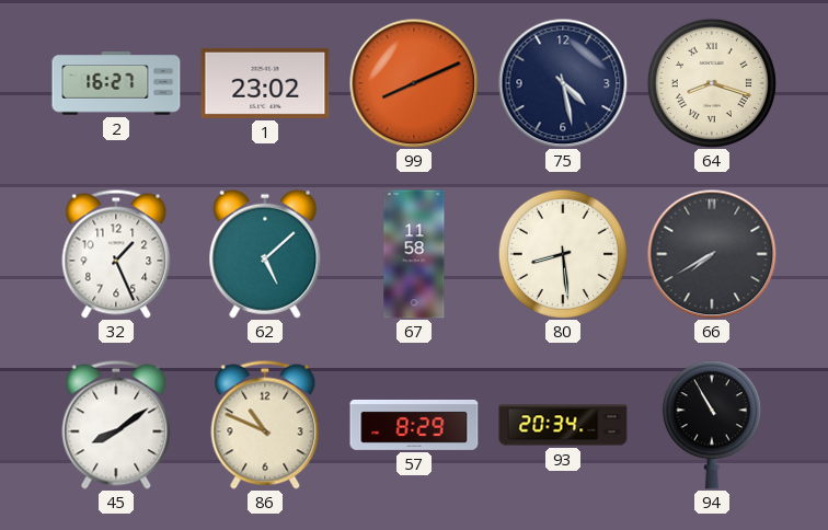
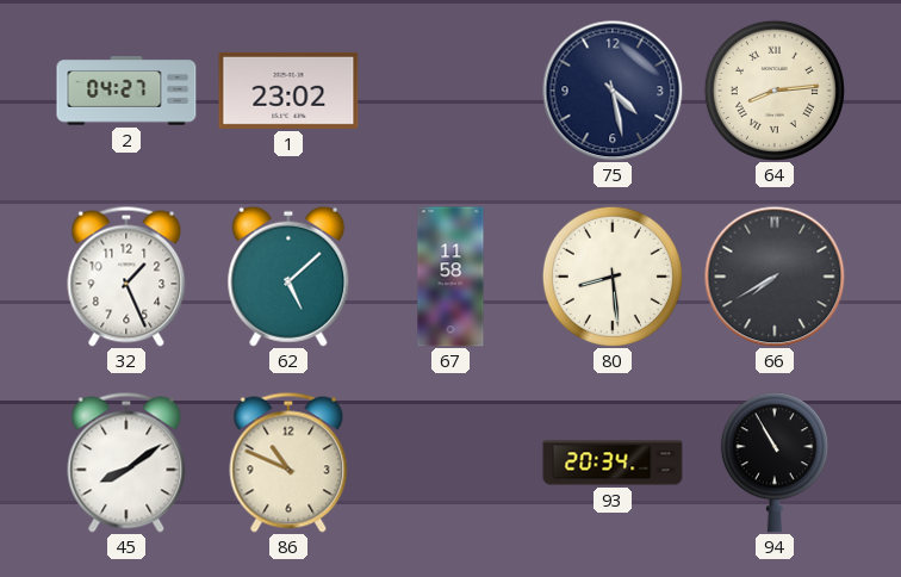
2: 16:27 -> 04:27
99: 8:11 -> none
64: 8:18 -> 8:14
57: 8:29 -> none
